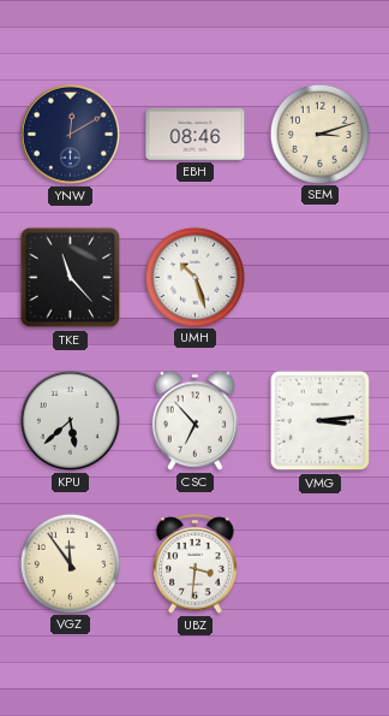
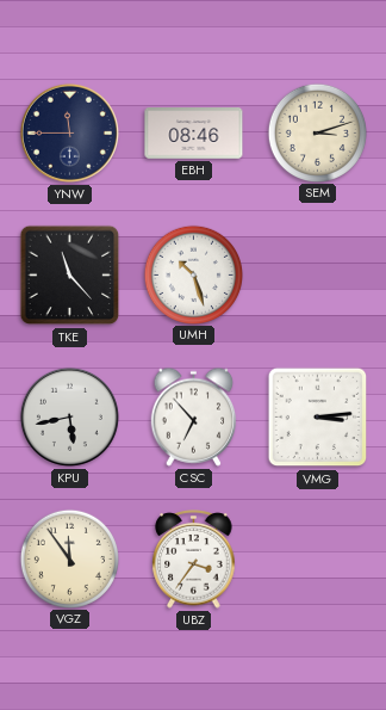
YNW: 12:10 -> 11:45
KPU: 5:38 -> 5:43
UBZ: 3:31 -> 3:36
